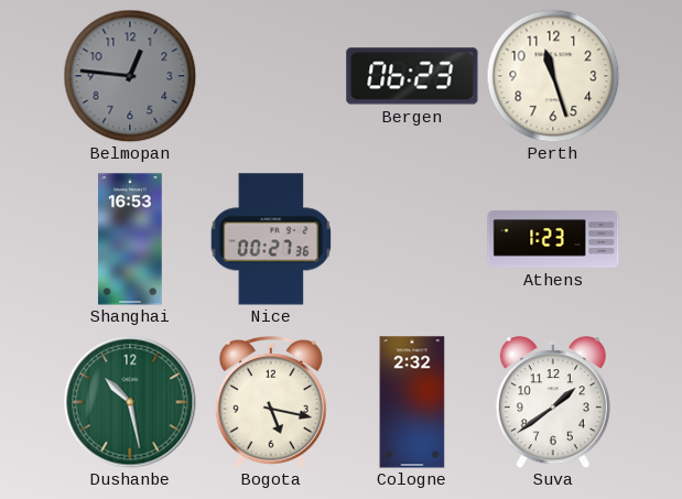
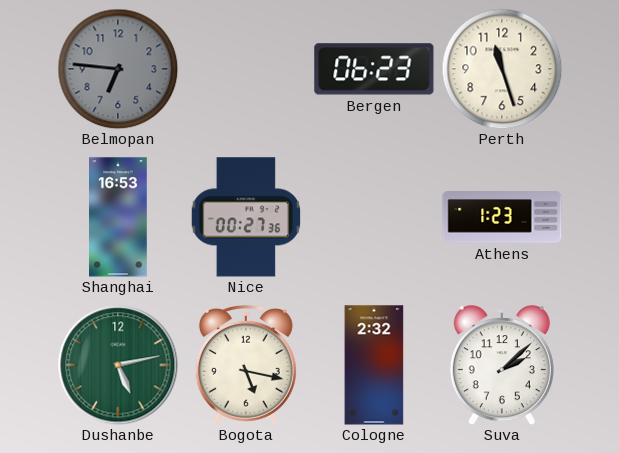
Belmopan: 12:46 -> 6:46
Dushanbe: 10:28 -> 5:13
Suva: 1:39 -> 2:08
